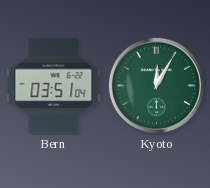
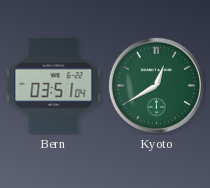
Kyoto: 12:05 -> 12:40
